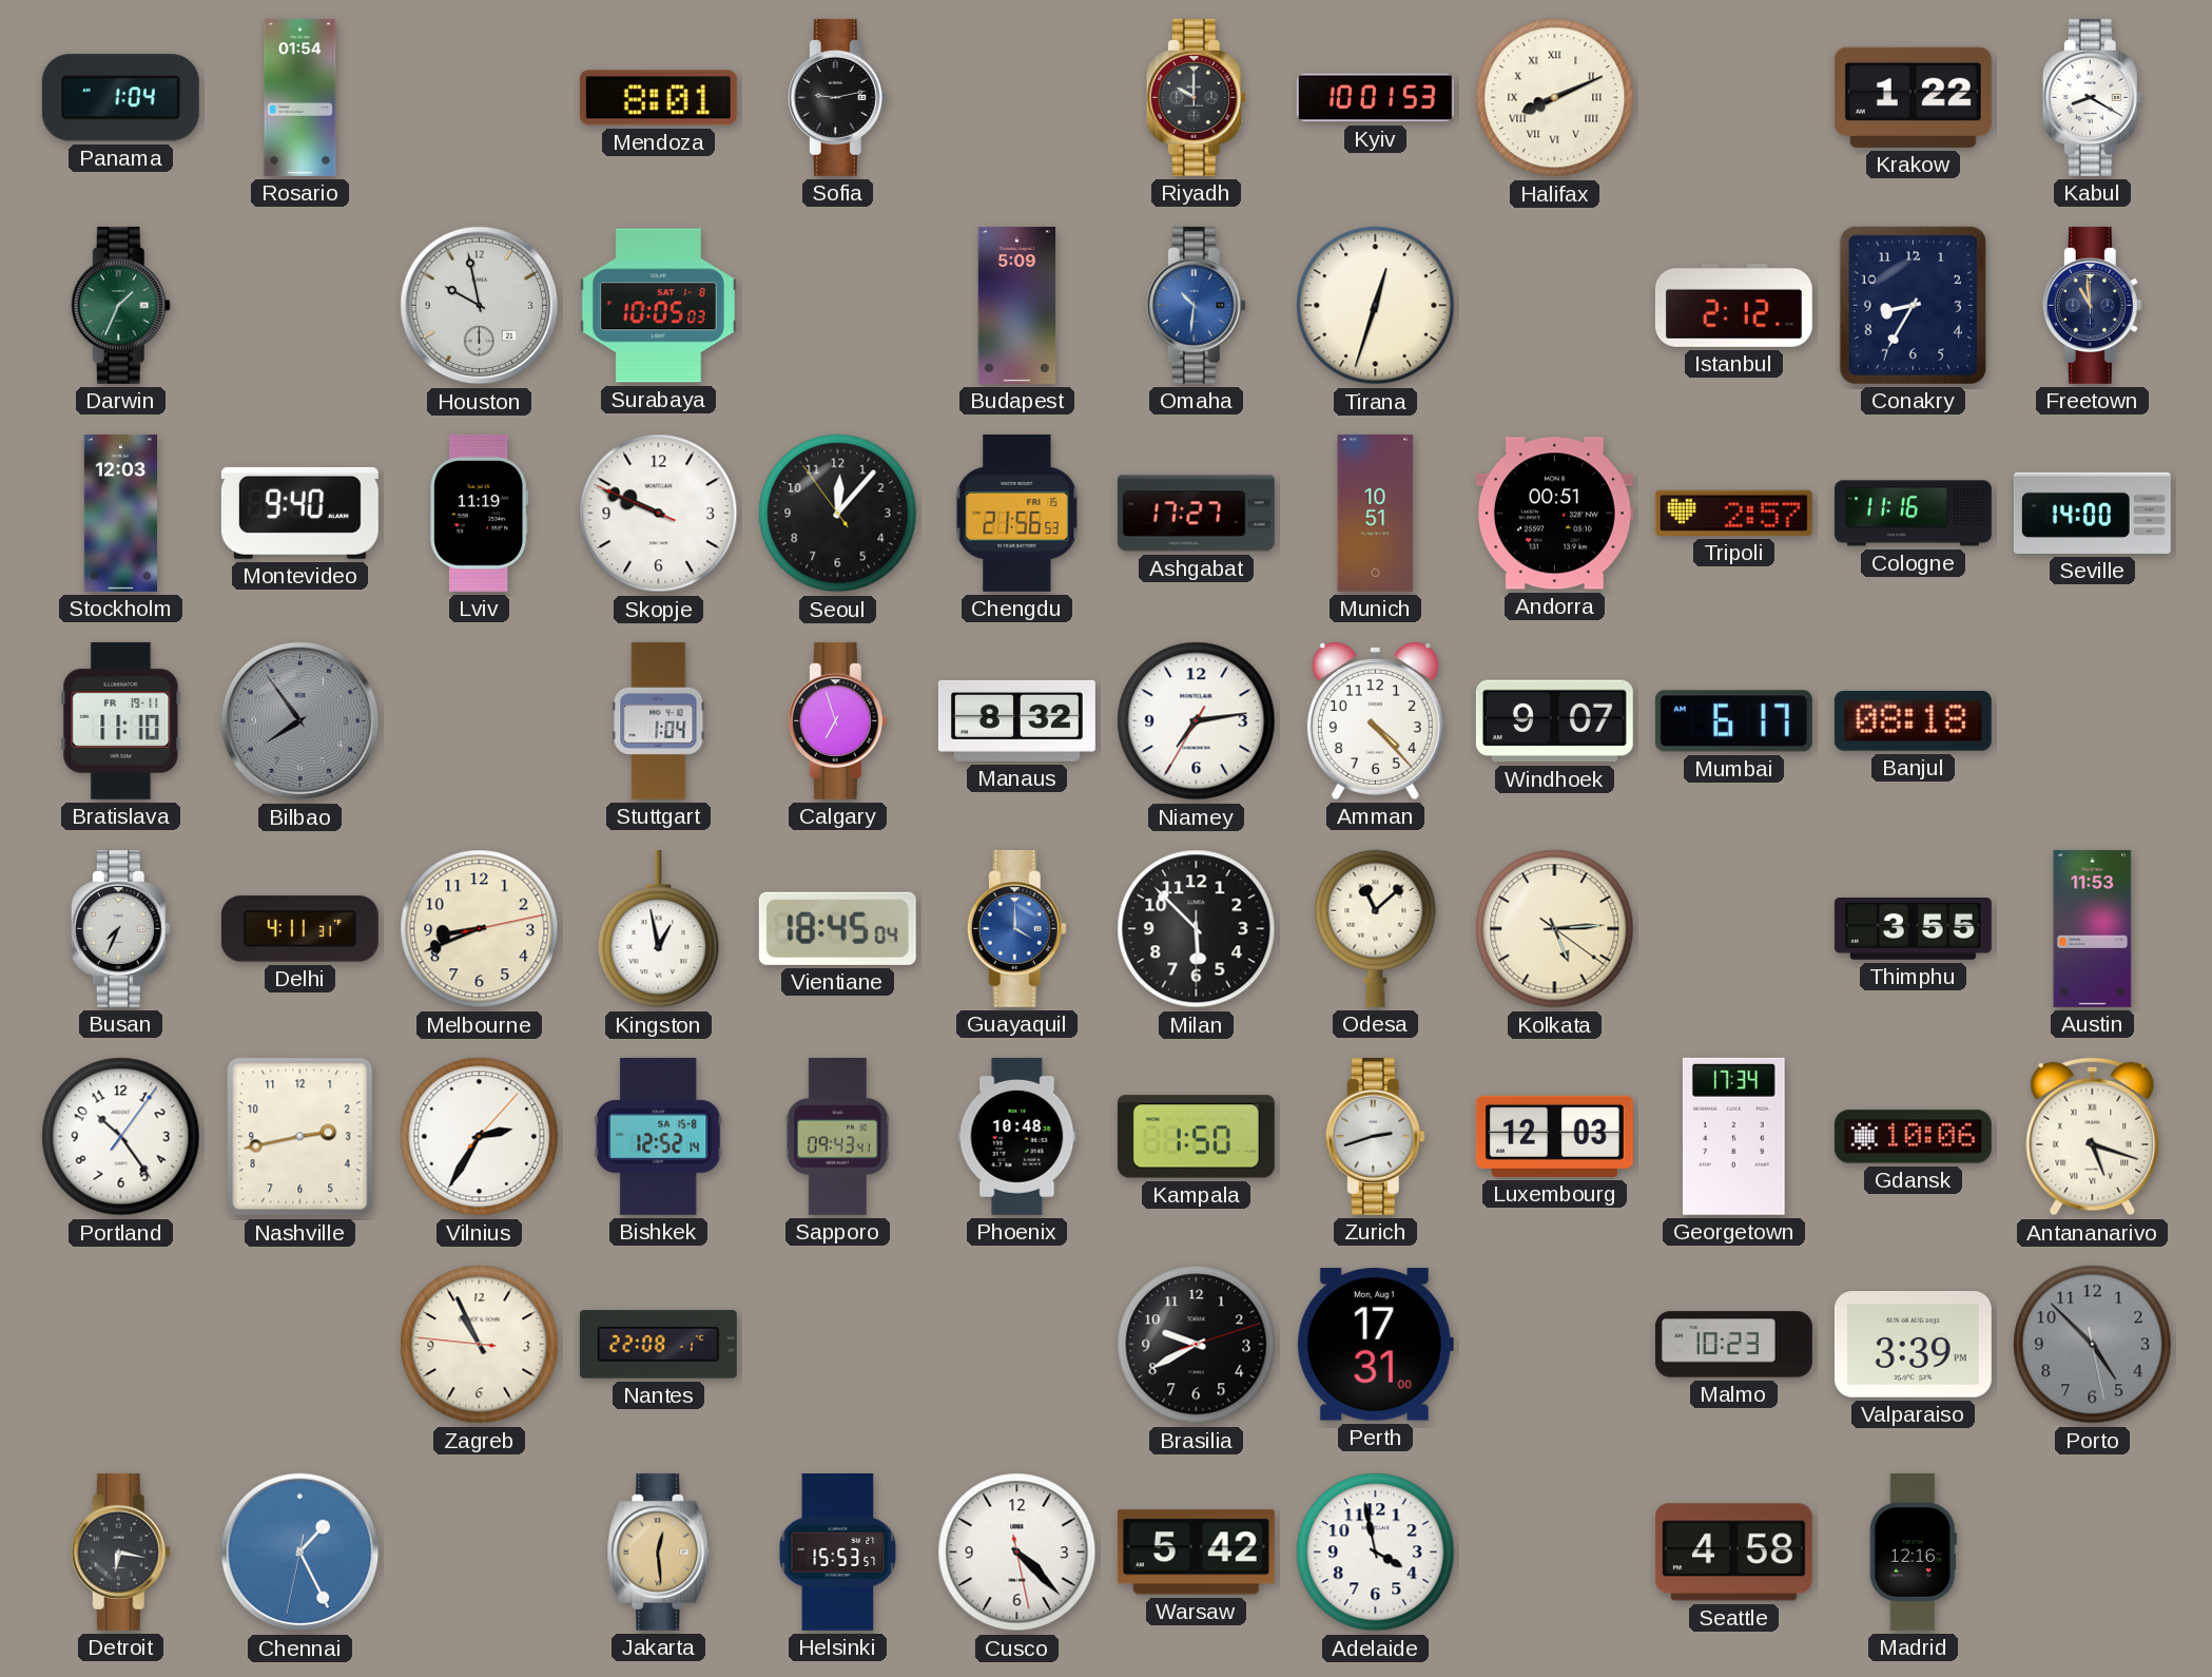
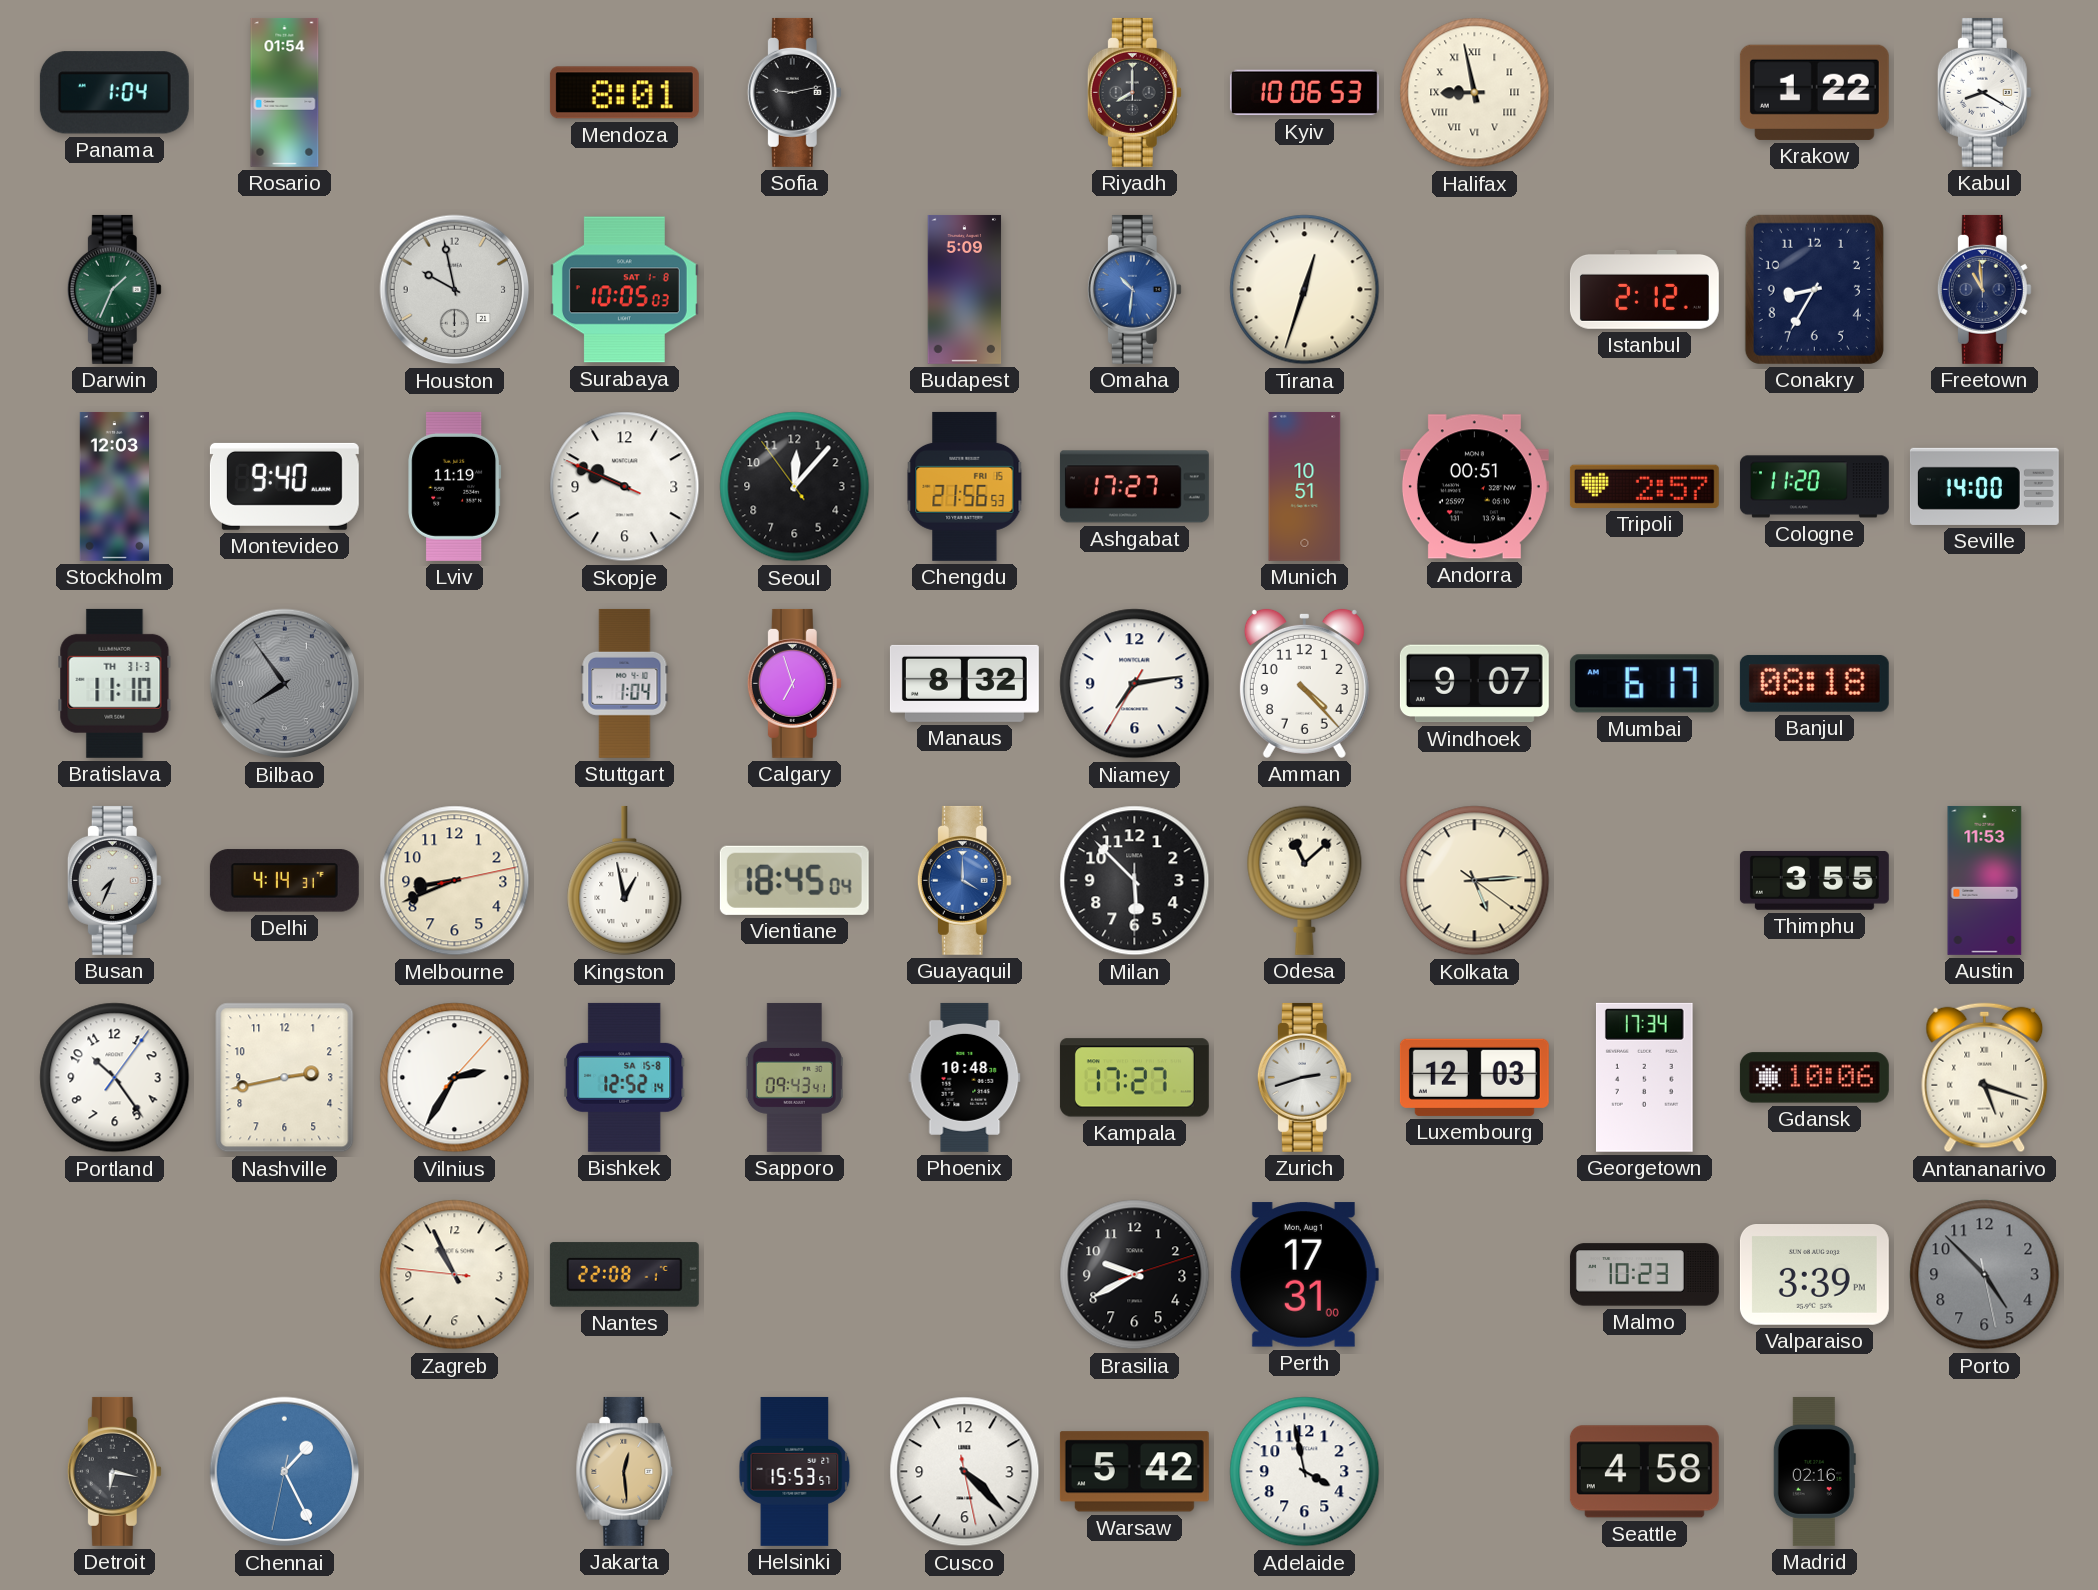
Riyadh: 10:00 -> 8:00
Kyiv: 10:01 -> 10:06
Halifax: 8:11 -> 8:58
Cologne: 11:16 -> 11:20
Bratislava date: FR 19-11 -> TH 31-3
Delhi: 4:11 -> 4:14
Kampala: 1:50 -> 17:27
Madrid: 12:16 -> 02:16
